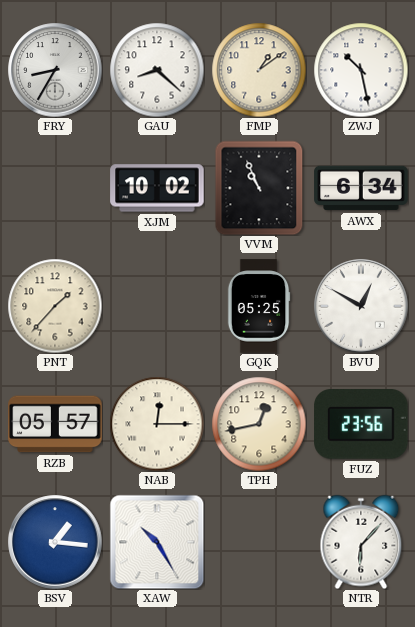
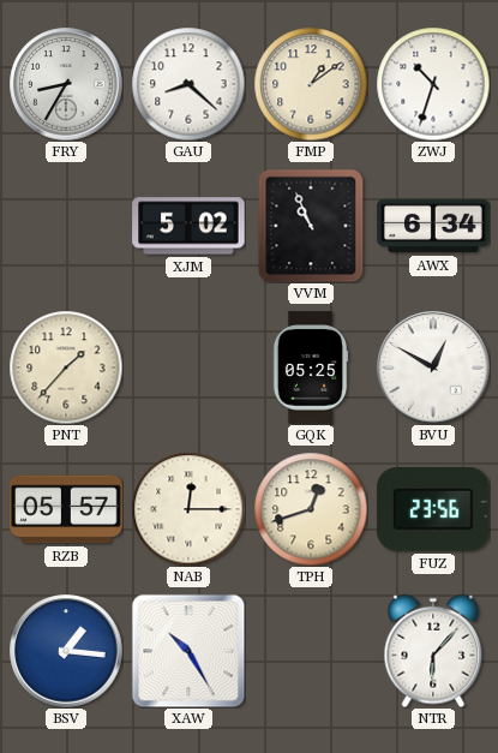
ZWJ: 10:28 -> 10:33
XJM: 10:02 -> 5:02
TPH: 12:43 -> 12:42
